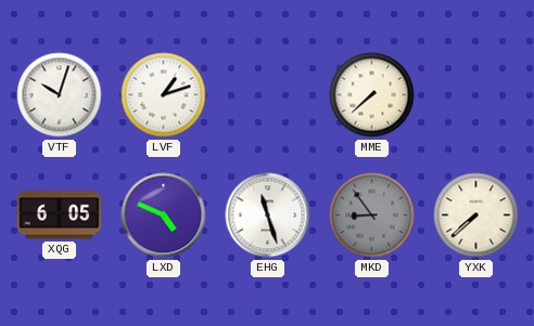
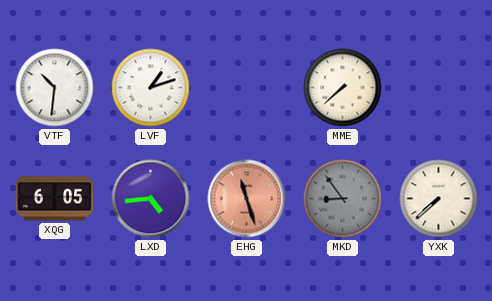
VTF: 10:03 -> 10:31
LXD: 4:49 -> 4:44
EHG dial: white -> salmon
